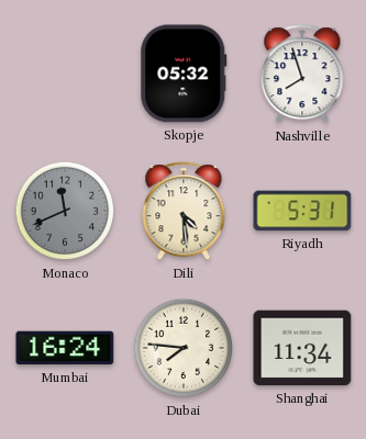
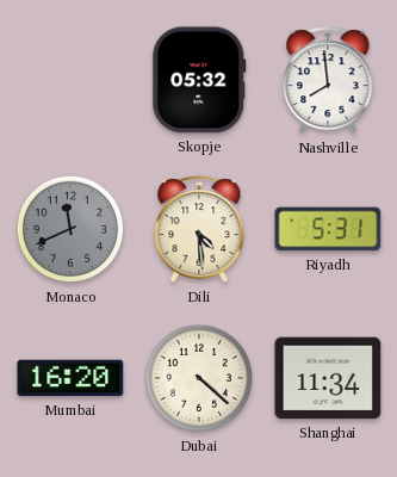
Nashville: 7:57 -> 7:59
Mumbai: 16:24 -> 16:20
Dubai: 7:46 -> 4:22
